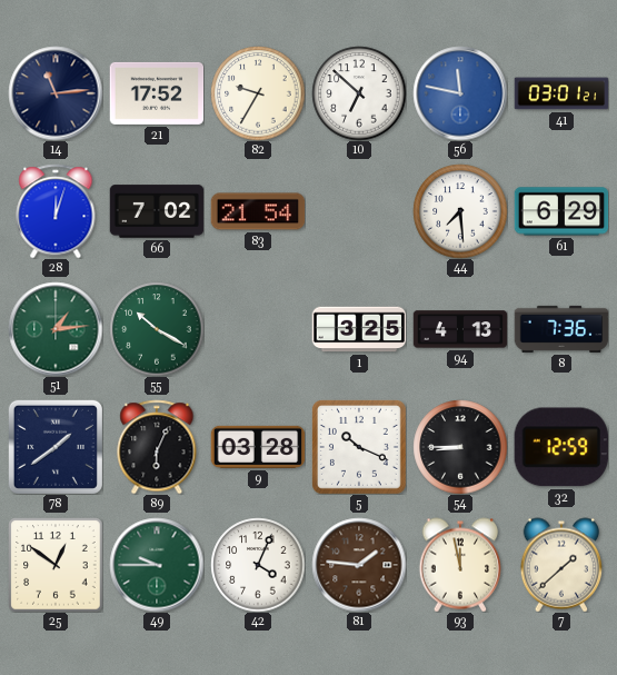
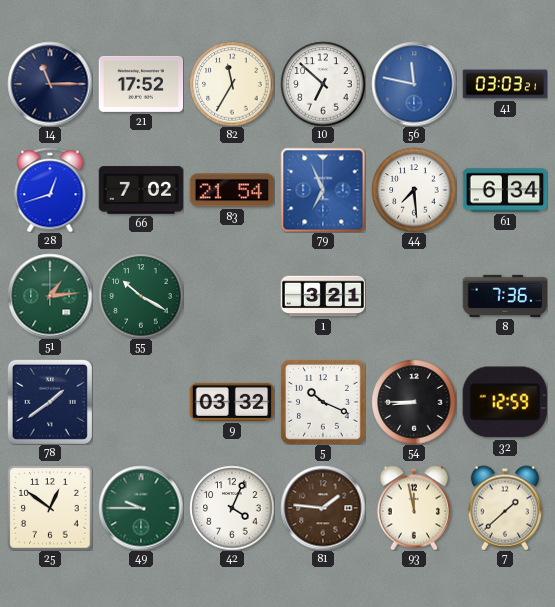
14: 11:14 -> 11:15
82: 9:35 -> 11:35
41: 03:01 -> 03:03
28: 12:03 -> 12:42
79: none -> 6:56
61: 6:29 -> 6:34
1: 3:25 -> 3:21
94: 4:13 -> none
89: 6:04 -> none
9: 03:28 -> 03:32
